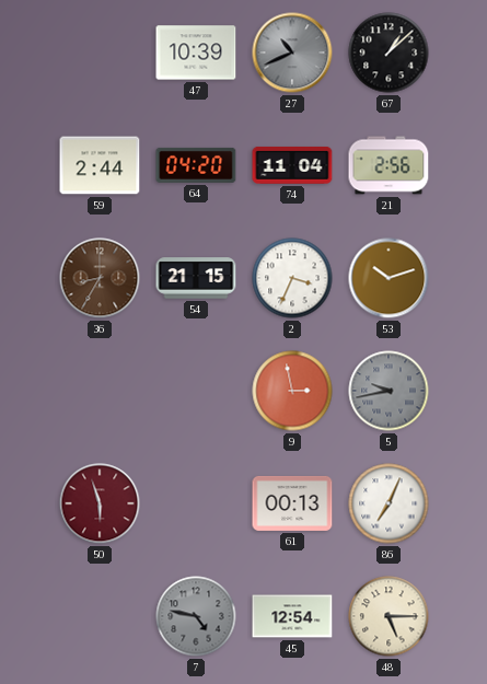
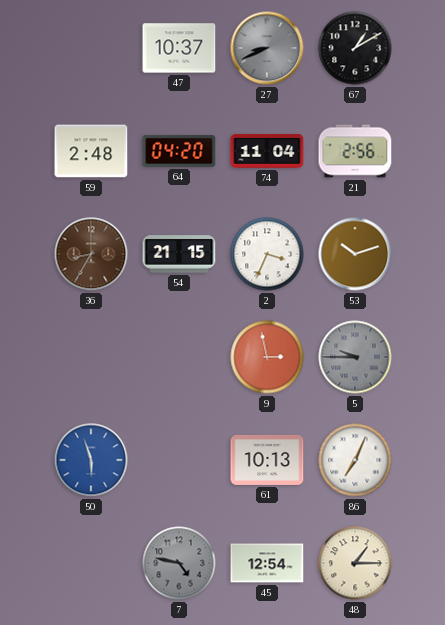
47: 10:39 -> 10:37
27: 10:41 -> 8:41
67: 1:08 -> 1:10
59: 2:44 -> 2:48
5: 9:43 -> 9:45
50 dial: burgundy -> blue
61: 00:13 -> 10:13
48: 5:15 -> 1:15
